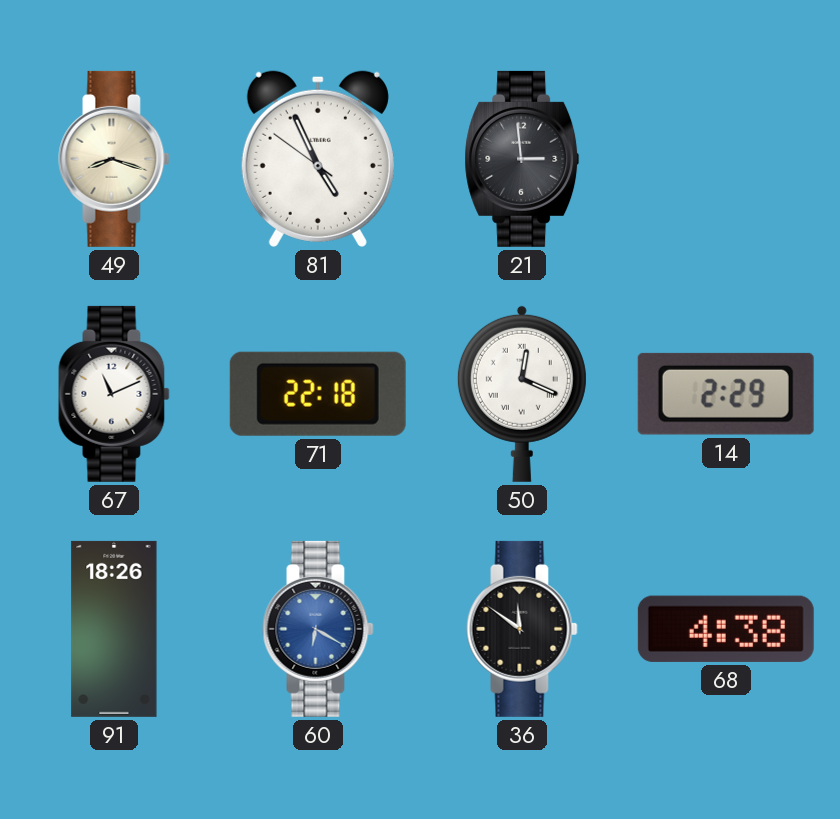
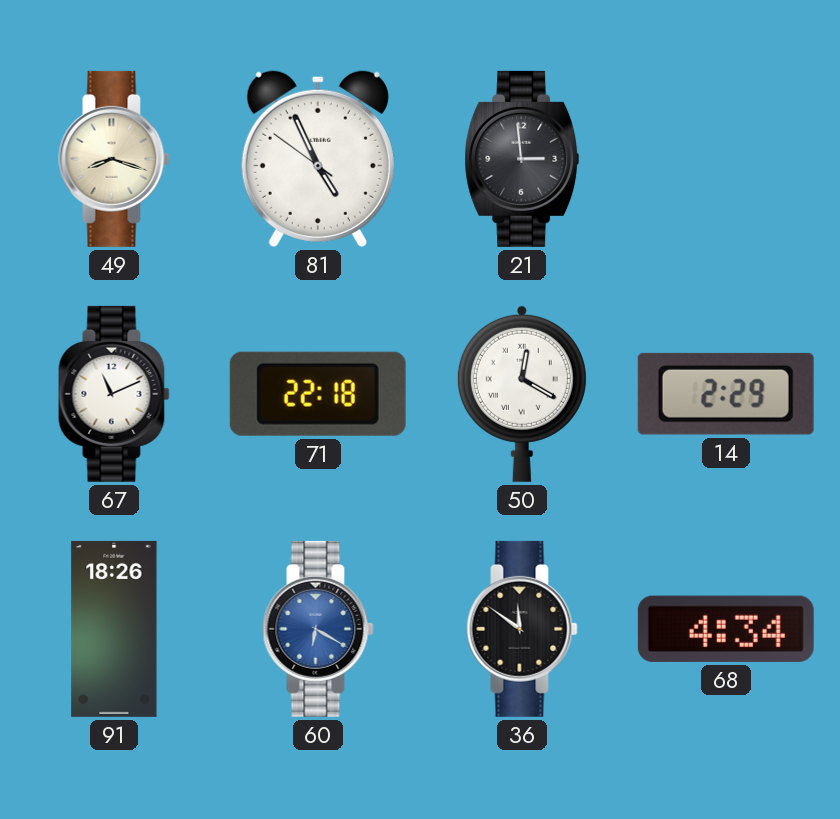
50: 12:19 -> 12:20
68: 4:38 -> 4:34
